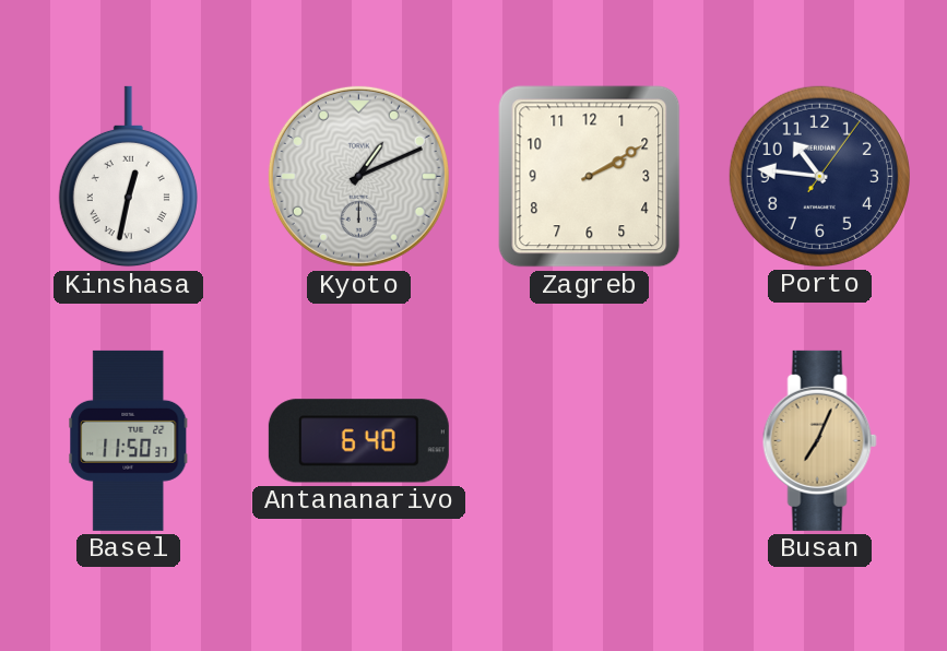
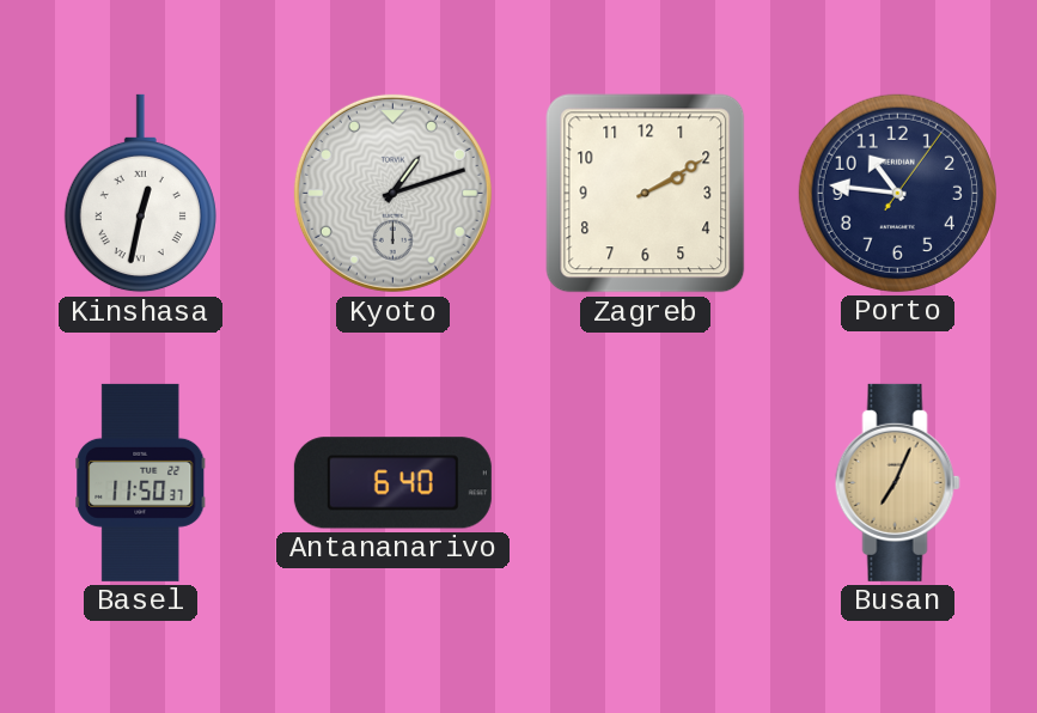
Kyoto: 1:11 -> 1:12
